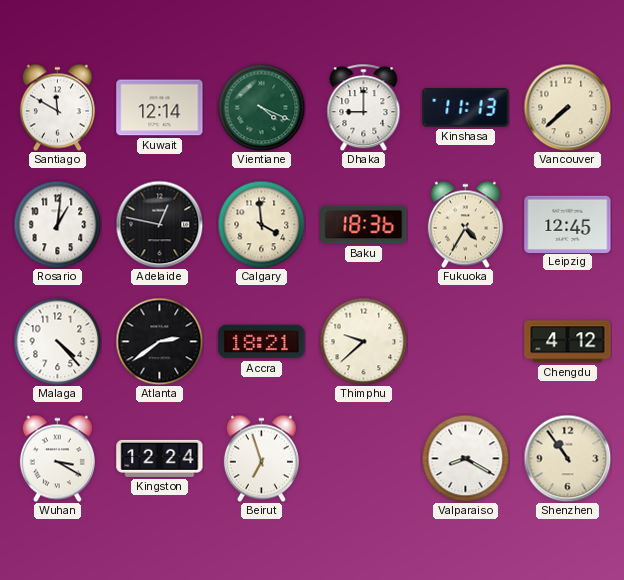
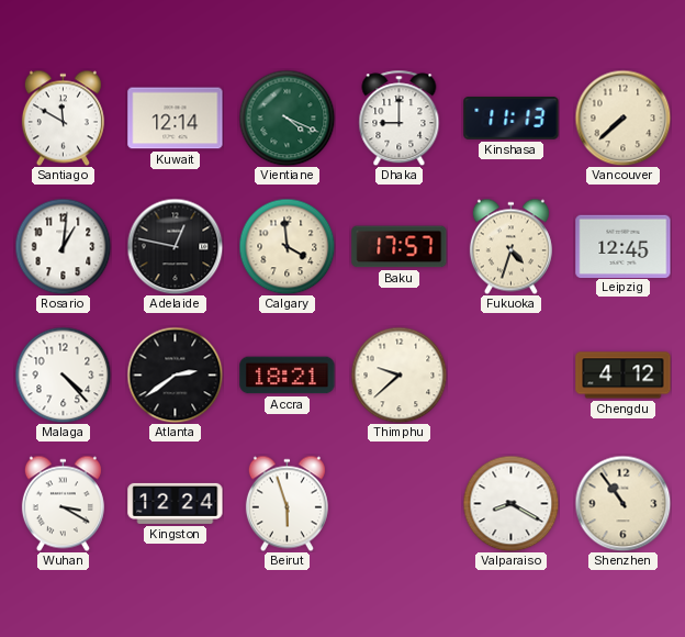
Baku: 18:36 -> 17:57
Fukuoka: 4:35 -> 4:33
Beirut: 6:57 -> 5:57
